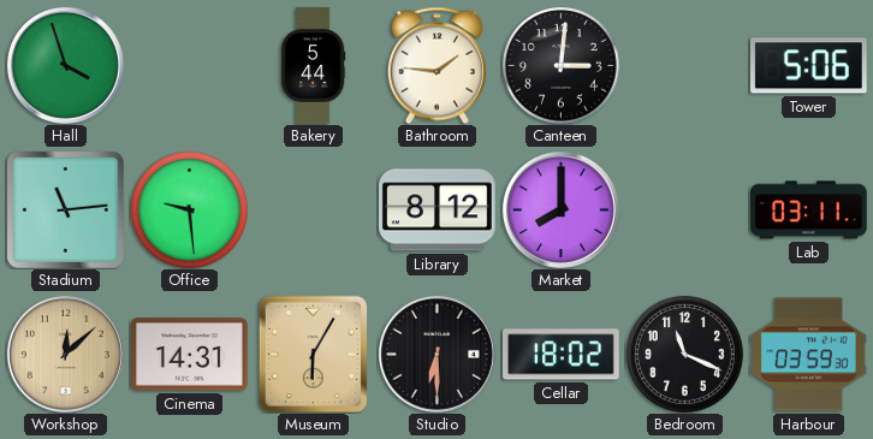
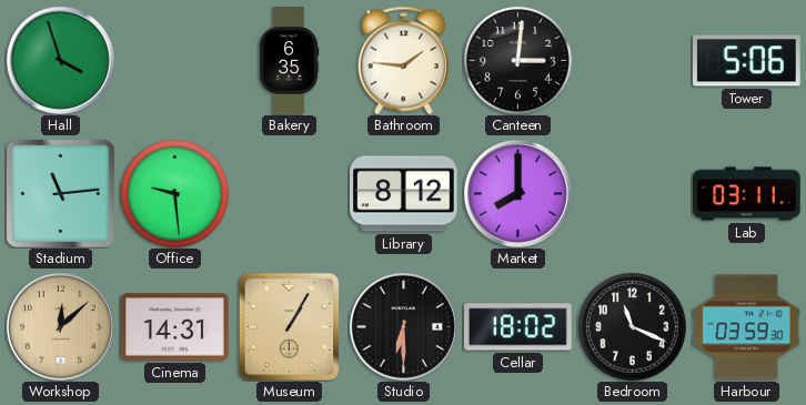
Bakery: 5:44 -> 6:35
Museum: 6:05 -> 1:05
